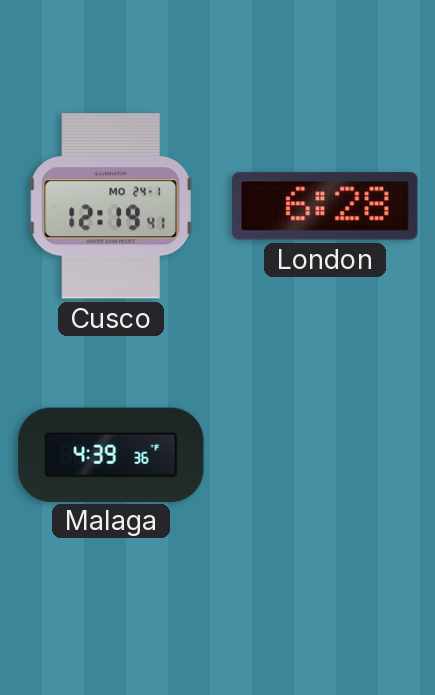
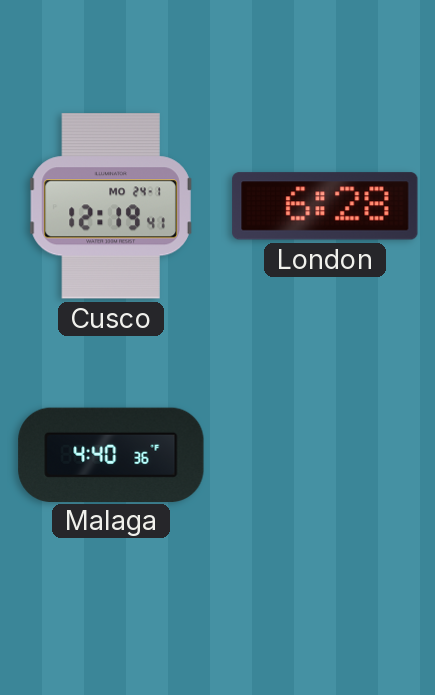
Malaga: 4:39 -> 4:40
